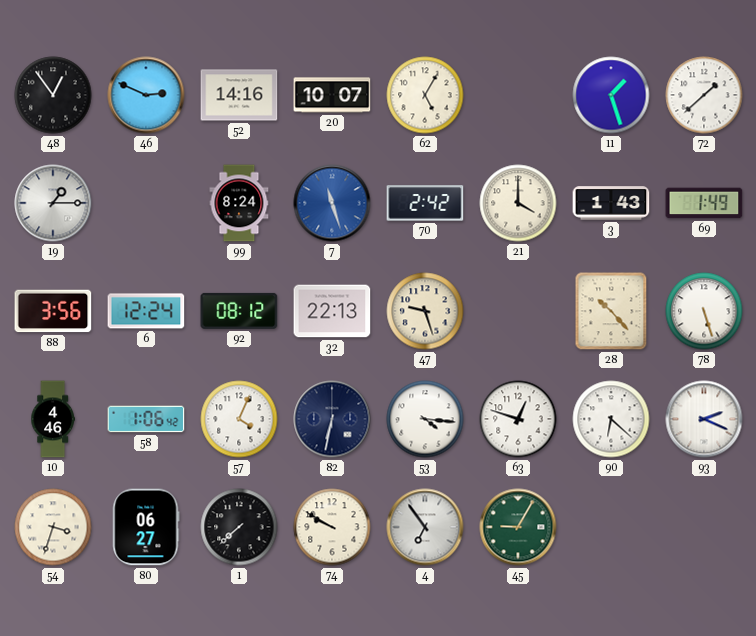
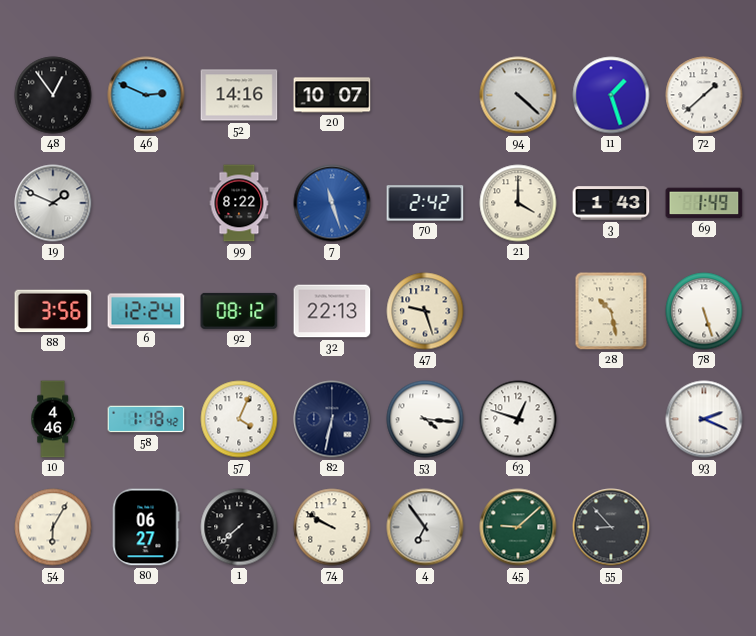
62: 5:05 -> none
94: none -> 4:22
19: 1:15 -> 1:49
99: 8:24 -> 8:22
28: 10:23 -> 10:28
58: 1:06 -> 1:18
90: 6:22 -> none
54: 3:33 -> 6:05
45: 9:05 -> 9:08
55: none -> 8:53
